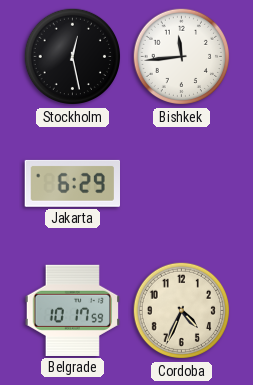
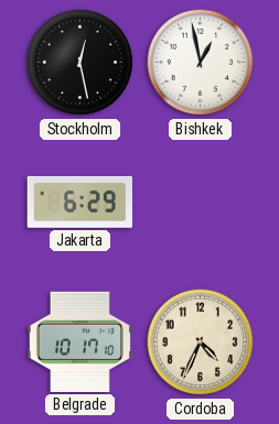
Bishkek: 11:44 -> 12:58
Belgrade: 10:17:59 -> 10:17:10
